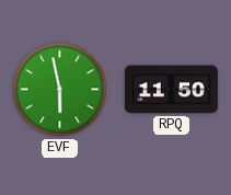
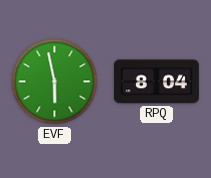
RPQ: 11:50 -> 8:04
